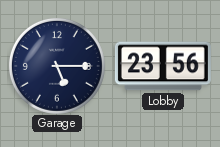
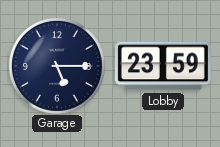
Lobby: 23:56 -> 23:59
